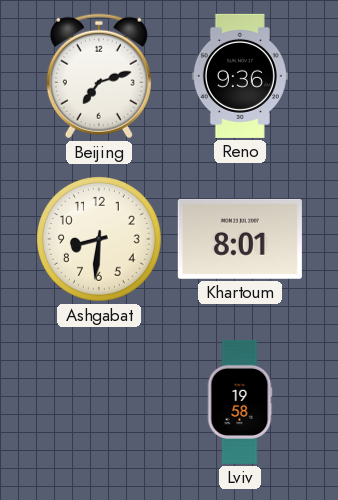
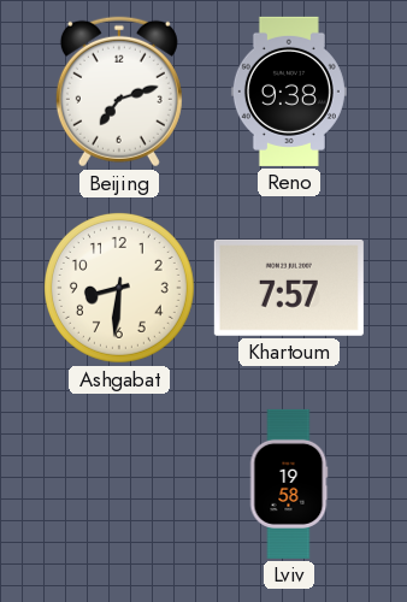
Reno: 9:36 -> 9:38
Khartoum: 8:01 -> 7:57
